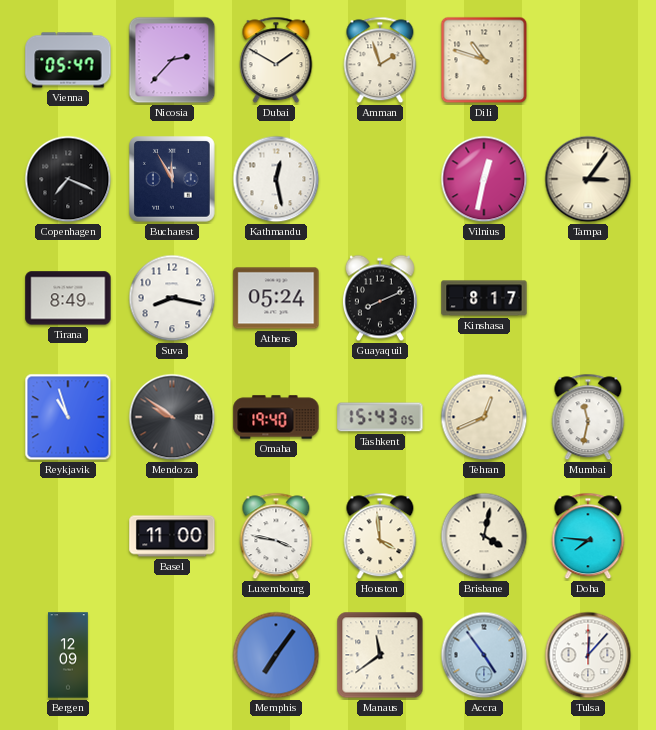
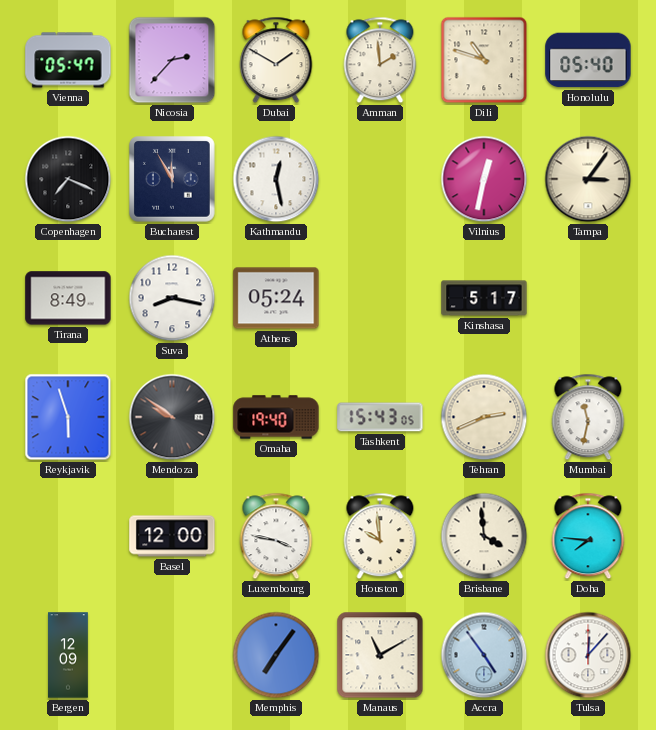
Amman: 1:57 -> 1:59
Honolulu: none -> 05:40
Guayaquil: 8:11 -> none
Kinshasa: 8:17 -> 5:17
Reykjavik: 10:57 -> 5:57
Tehran: 12:41 -> 2:41
Basel: 11:00 -> 12:00
Houston: 3:59 -> 9:59
Brisbane: 4:02 -> 3:59
Manaus: 11:39 -> 11:10
